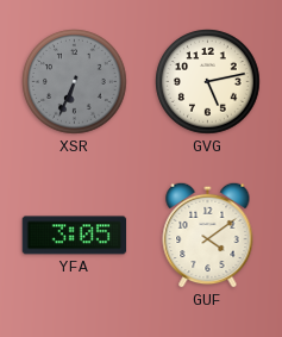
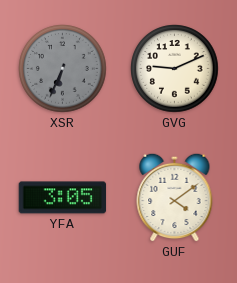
GVG: 5:13 -> 9:11
